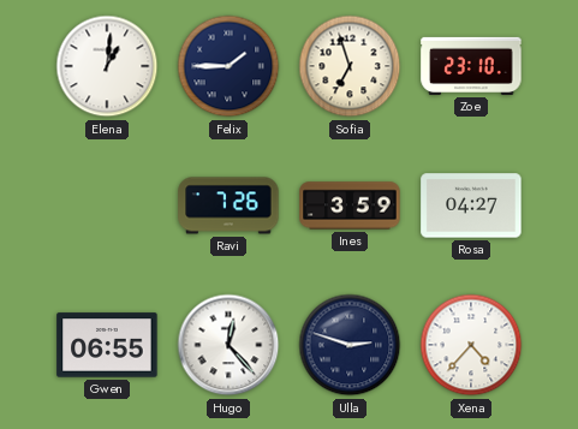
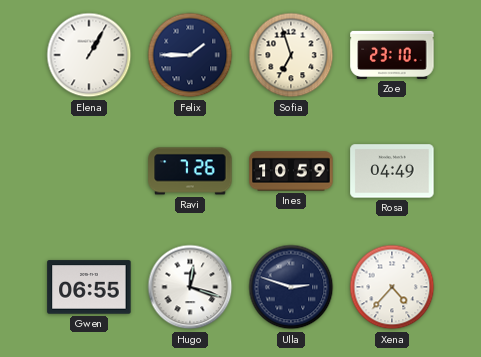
Elena: 1:01 -> 1:05
Ines: 3:59 -> 10:59
Rosa: 04:27 -> 04:49
Hugo: 12:23 -> 12:18
